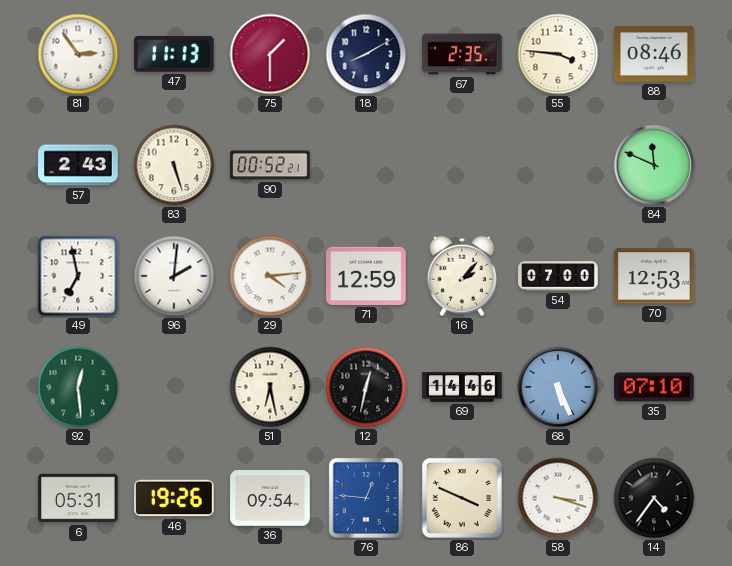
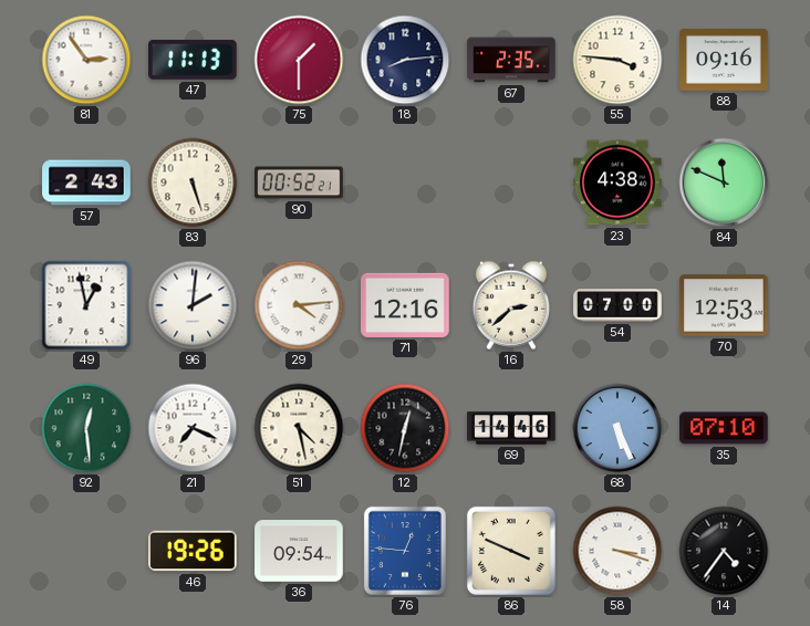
18: 8:10 -> 8:14
88: 08:46 -> 09:16
23: none -> 4:38
49: 6:58 -> 12:58
71: 12:59 -> 12:16
16: 2:07 -> 2:38
21: none -> 7:19
51: 6:28 -> 4:28
6: 05:31 -> none
